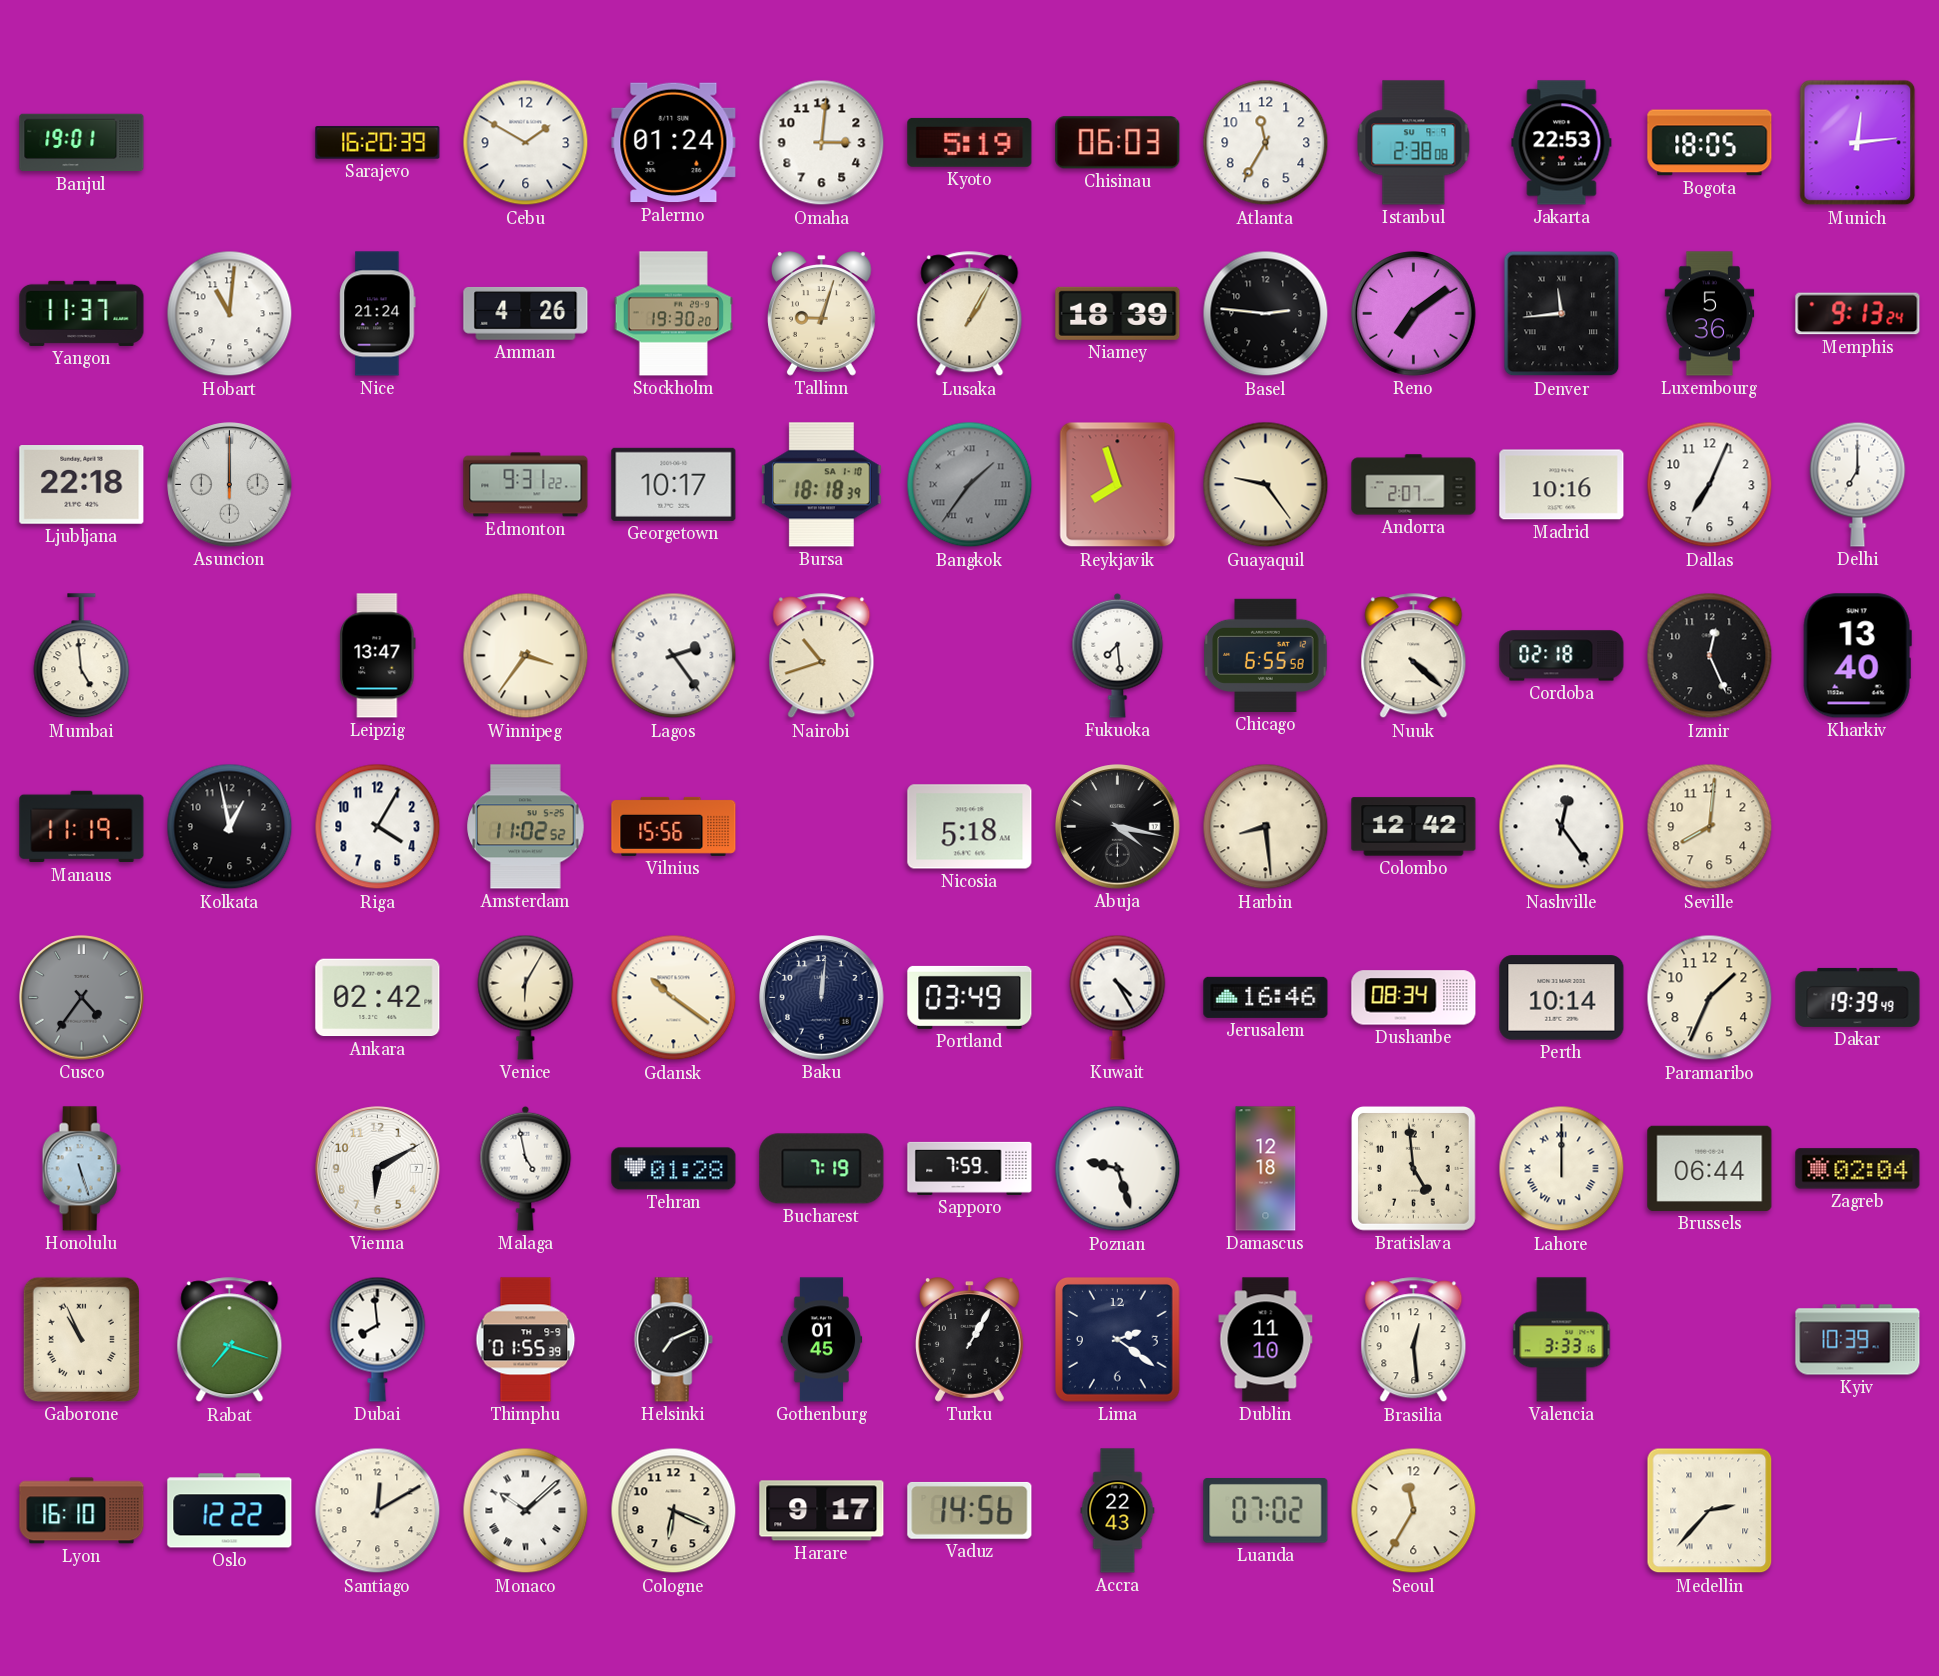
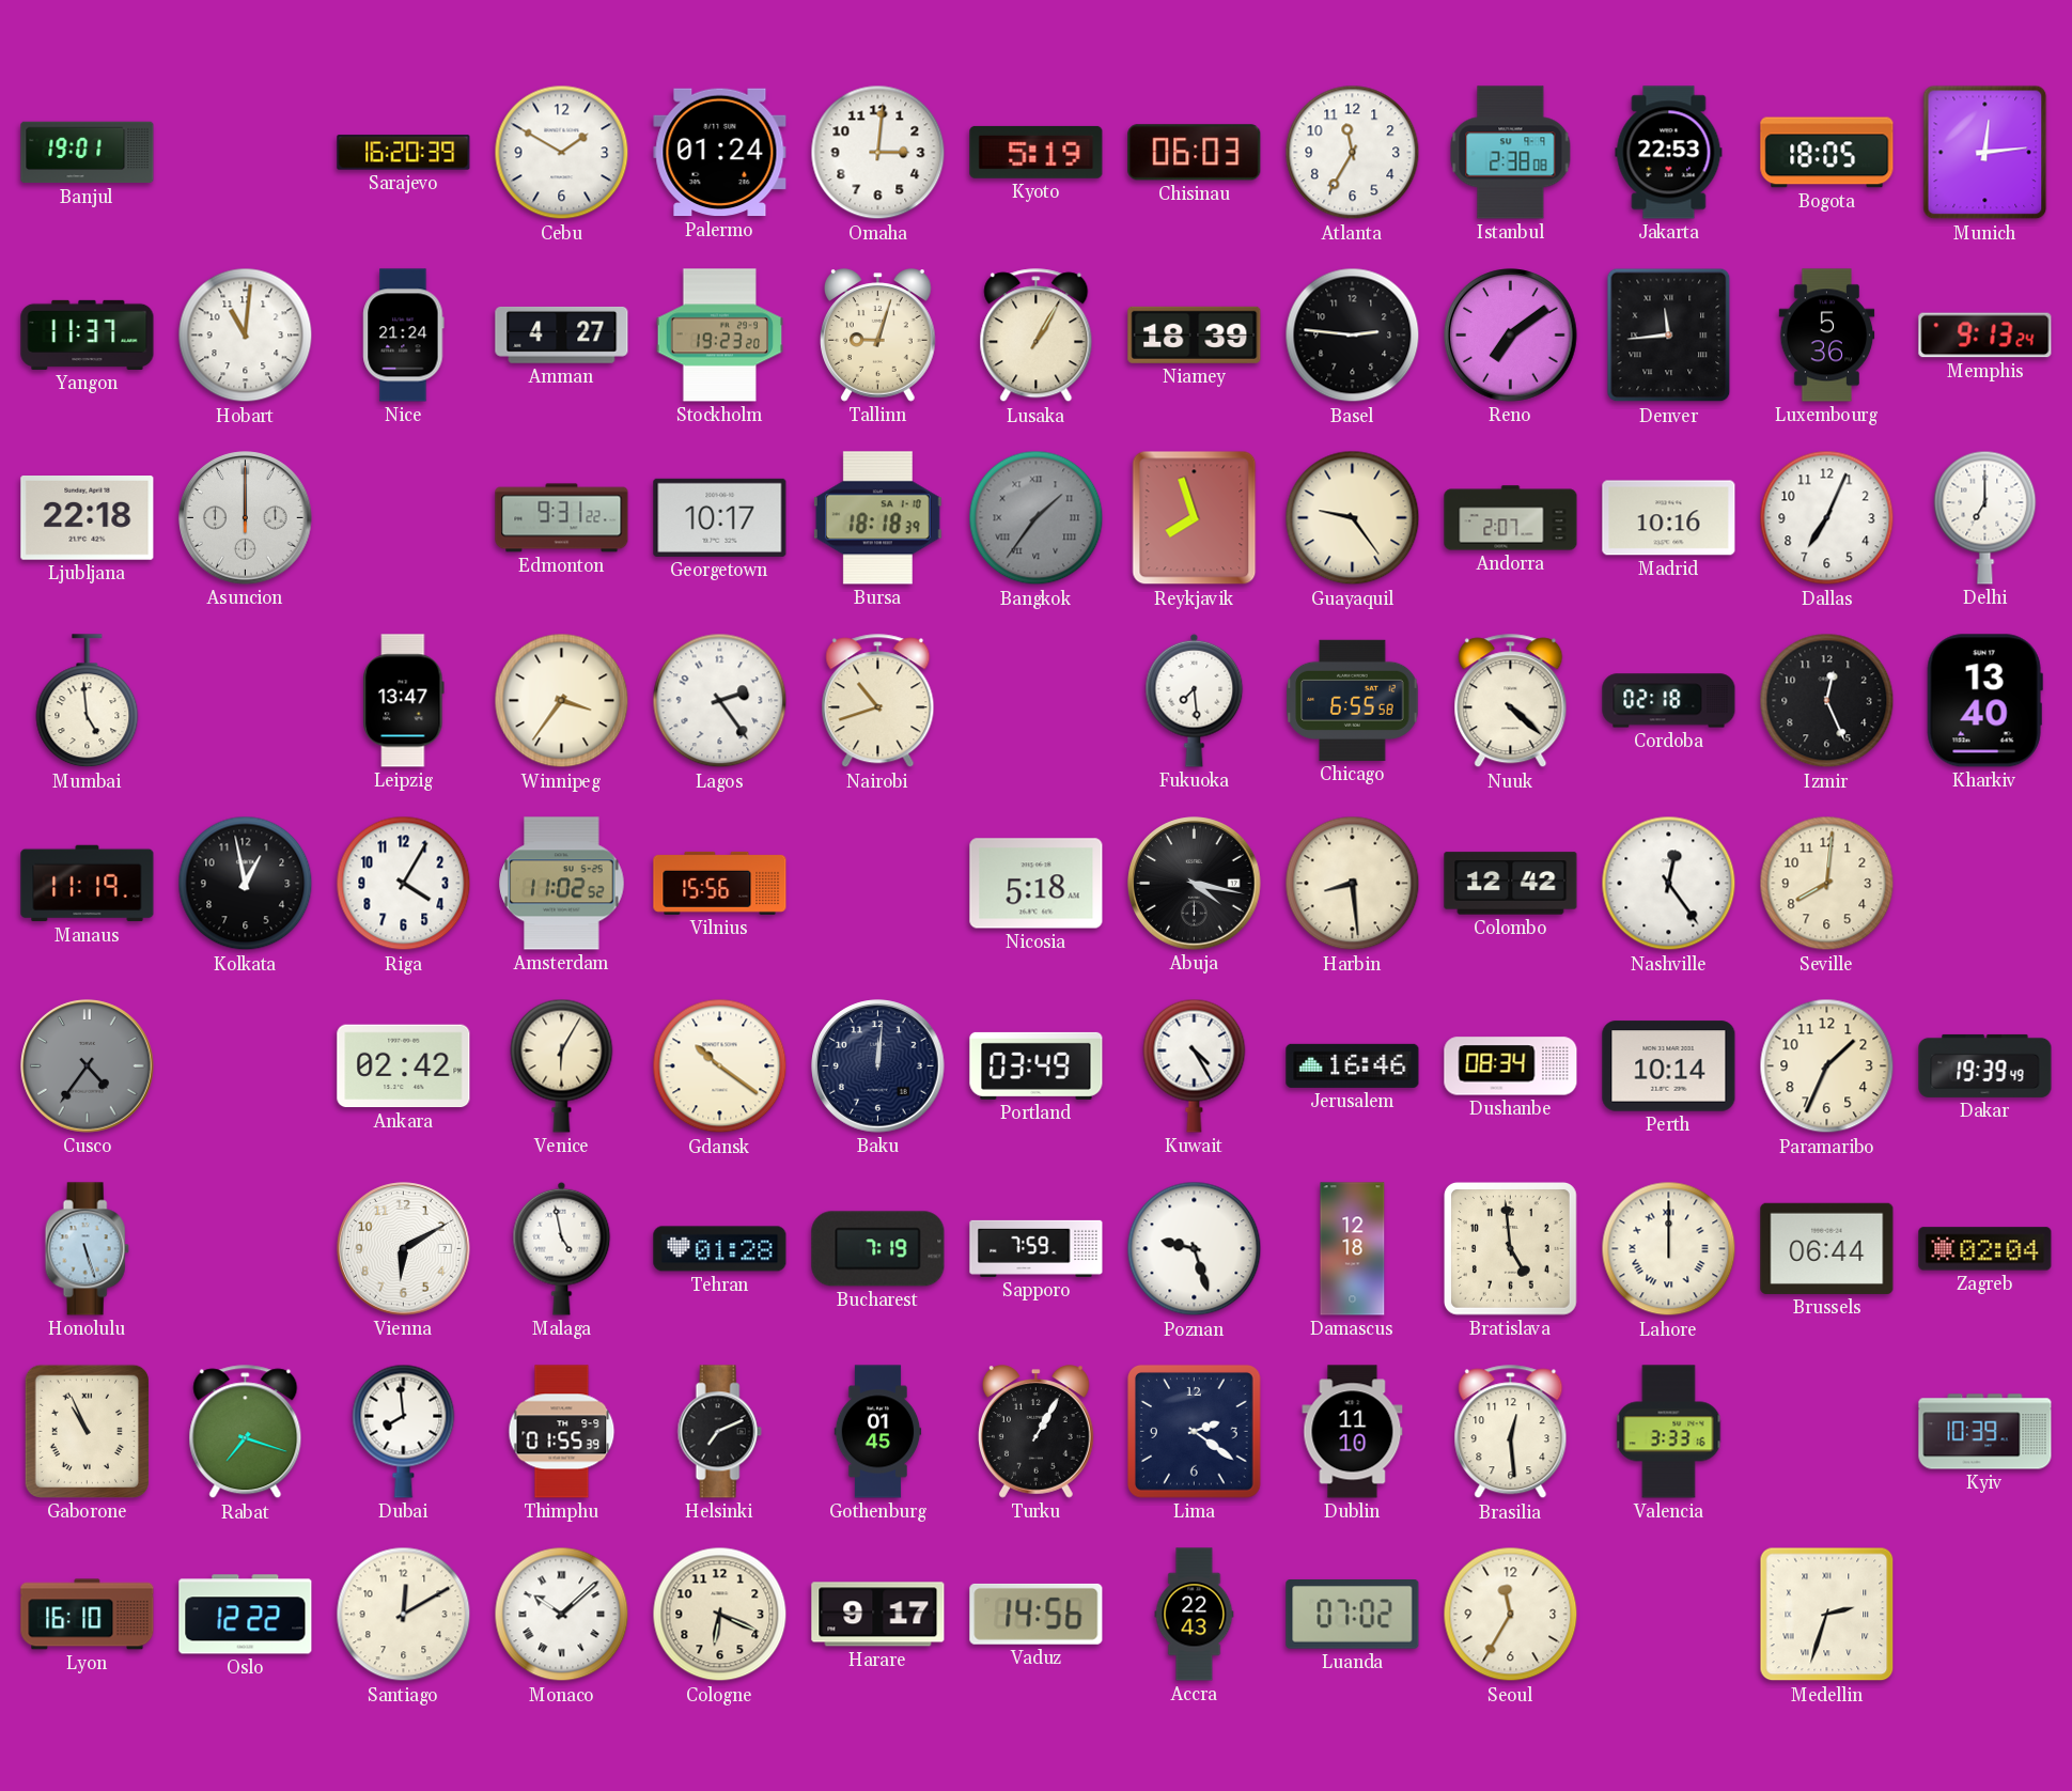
Amman: 4:26 -> 4:27
Stockholm: 19:30 -> 19:23
Medellin: 2:37 -> 2:33
